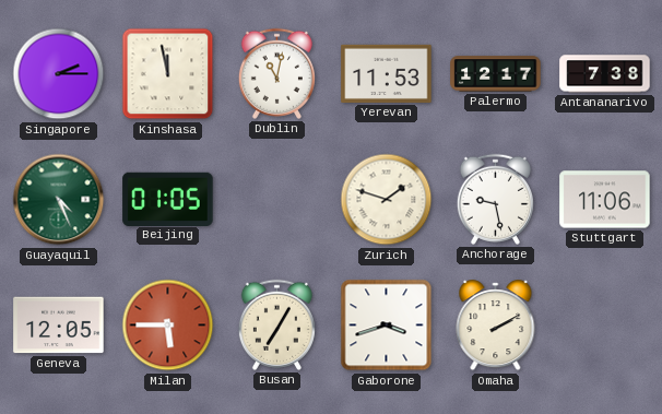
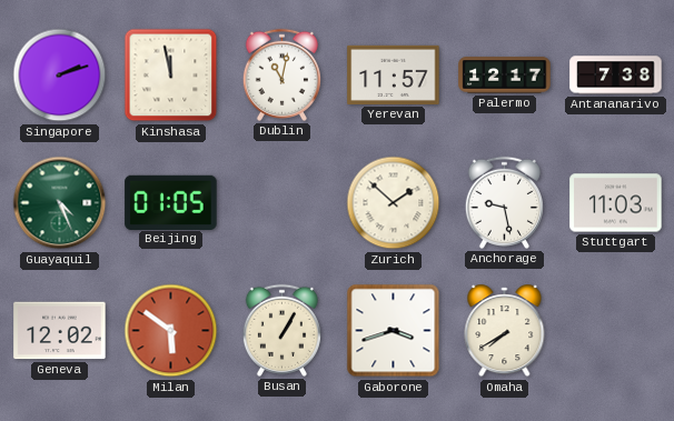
Singapore: 2:15 -> 2:12
Yerevan: 11:53 -> 11:57
Zurich: 1:48 -> 1:52
Stuttgart: 11:06 -> 11:03
Geneva: 12:05 -> 12:02
Milan: 5:45 -> 5:51
Busan: 7:05 -> 1:05
Omaha: 2:10 -> 7:40
